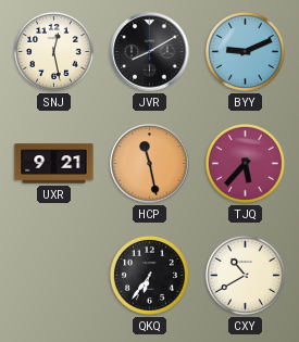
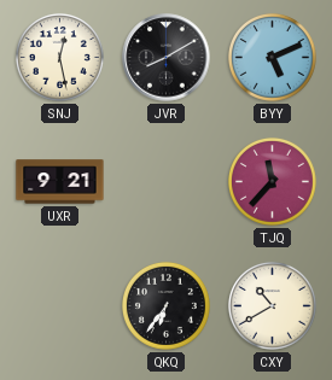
BYY: 9:11 -> 5:11
HCP: 11:28 -> none
TJQ: 5:37 -> 11:37
